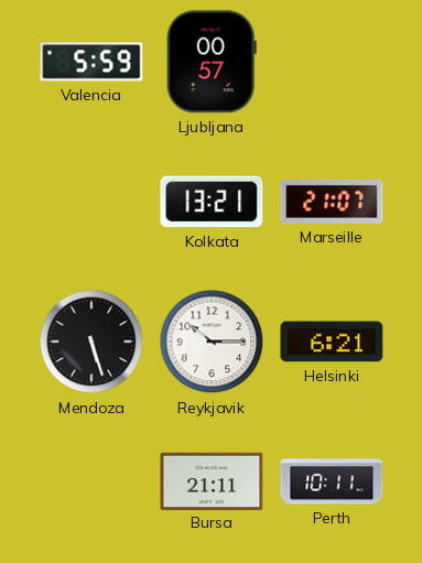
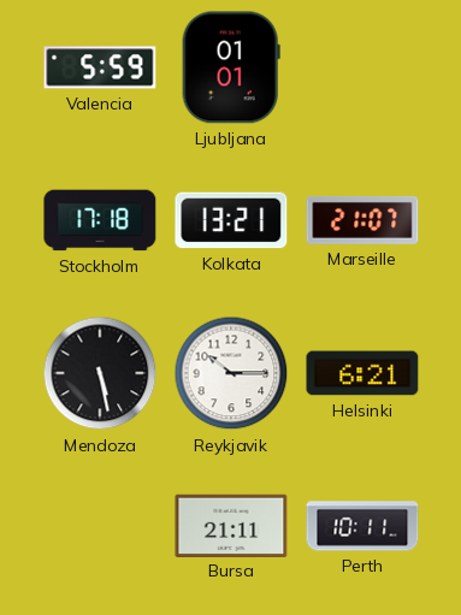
Ljubljana: 00:57 -> 01:01
Stockholm: none -> 17:18
Mendoza: 5:27 -> 5:28
